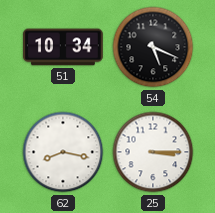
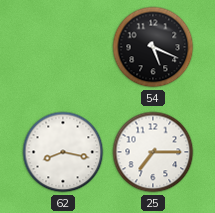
51: 10:34 -> none
25: 3:15 -> 7:15
